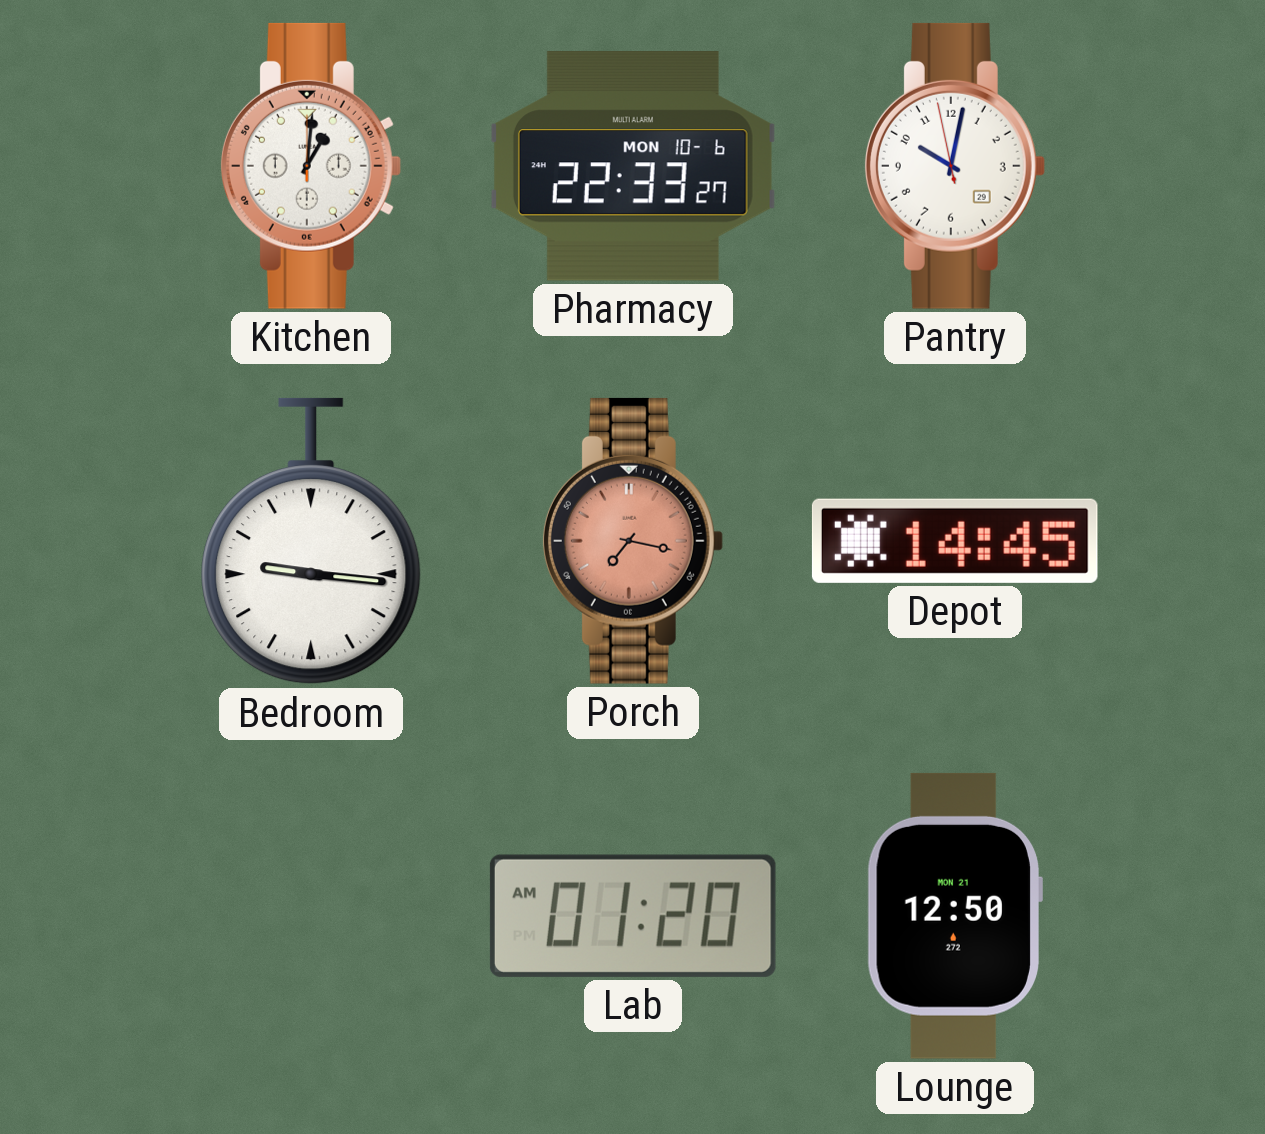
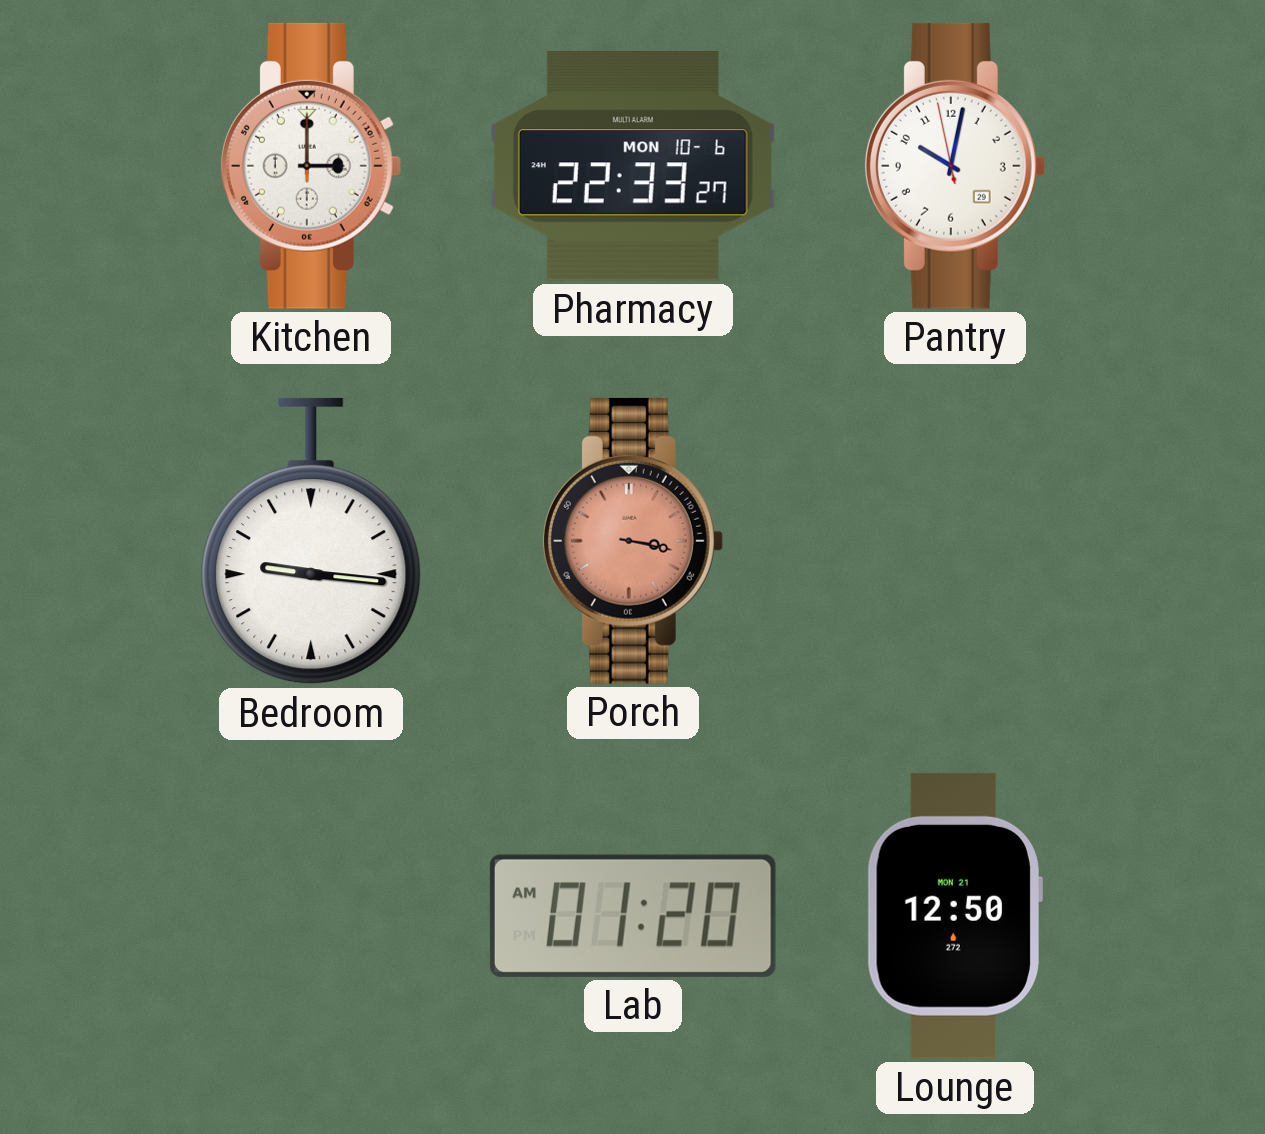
Kitchen: 1:01 -> 3:00
Porch: 7:17 -> 3:17
Depot: 14:45 -> none
